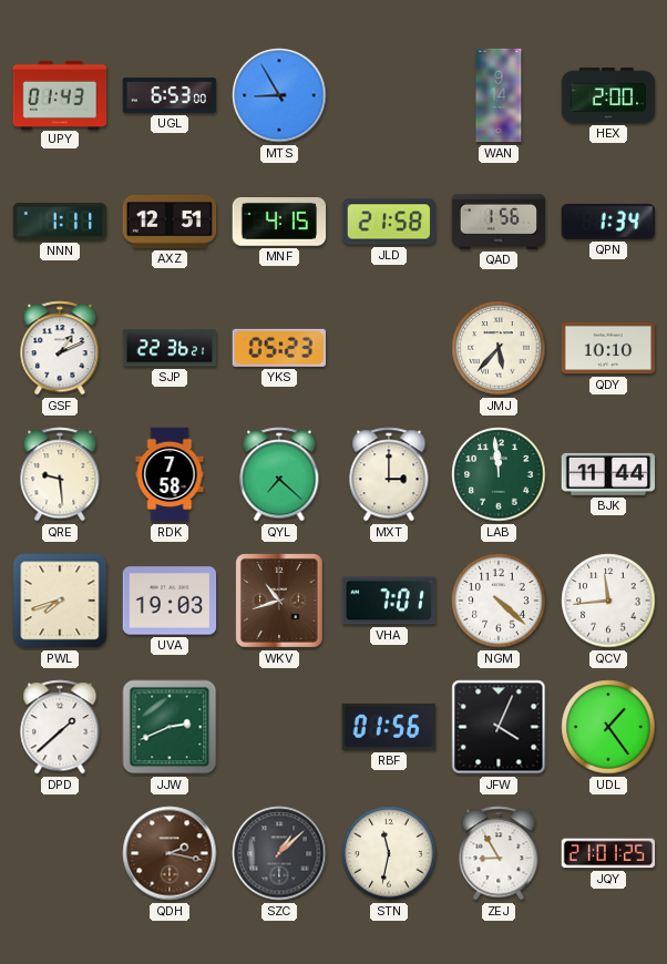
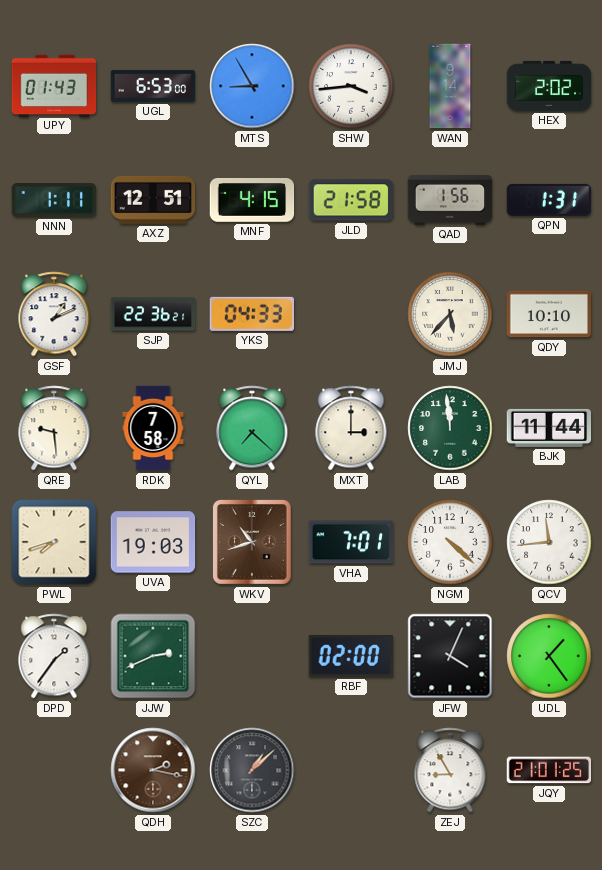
SHW: none -> 3:44
HEX: 2:00 -> 2:02
QPN: 1:34 -> 1:31
YKS: 05:23 -> 04:33
DPD: 1:38 -> 1:36
RBF: 01:56 -> 02:00
STN: 11:32 -> none
